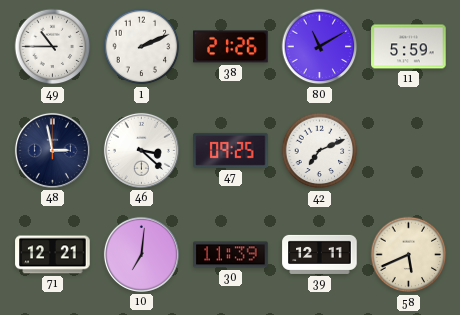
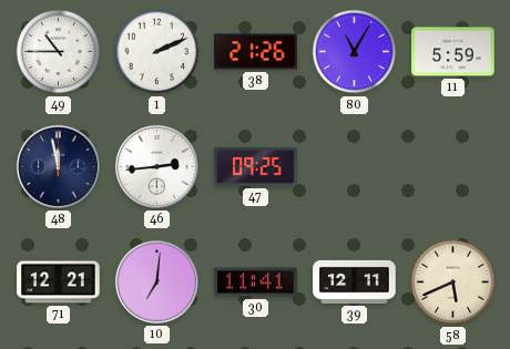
80: 11:10 -> 11:05
48: 2:58 -> 11:58
46: 3:22 -> 2:44
42: 7:11 -> none
30: 11:39 -> 11:41
